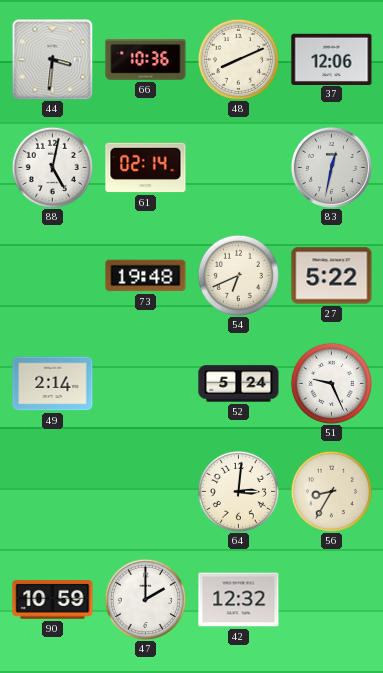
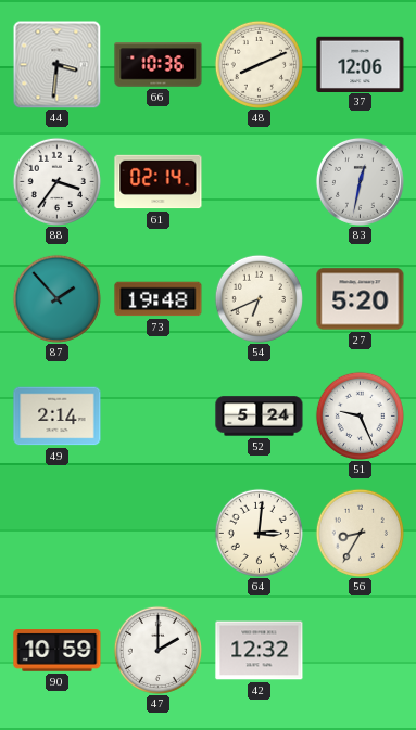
88: 5:02 -> 3:36
87: none -> 1:53
27: 5:22 -> 5:20
